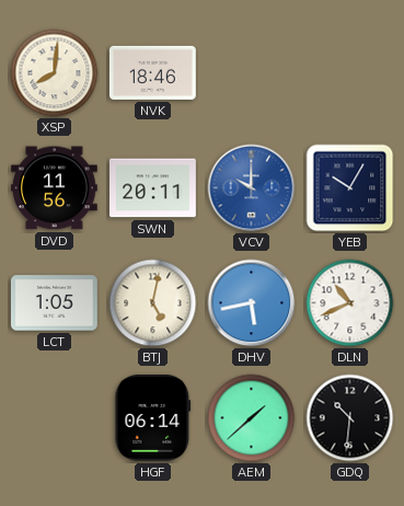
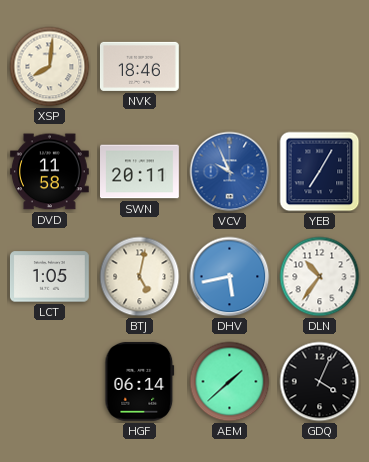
DVD: 11:56 -> 11:58
VCV: 10:00 -> 9:56
YEB: 10:05 -> 7:05
DLN: 10:41 -> 10:36
GDQ: 10:31 -> 4:04
